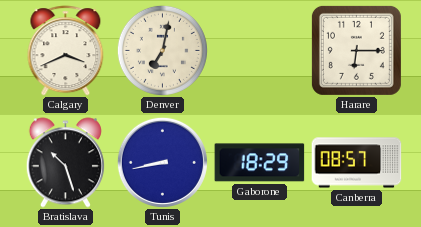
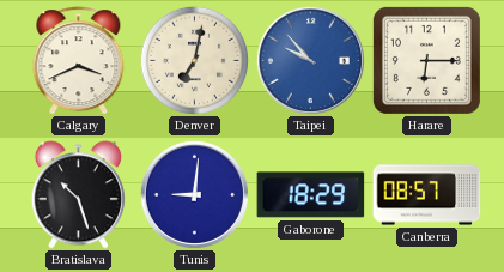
Taipei: none -> 9:53
Tunis: 8:43 -> 9:01
